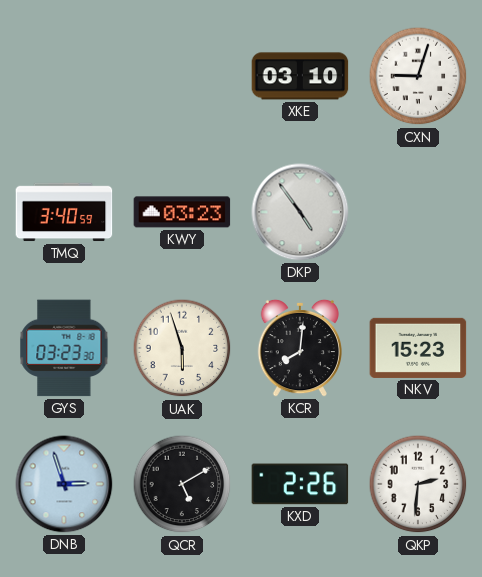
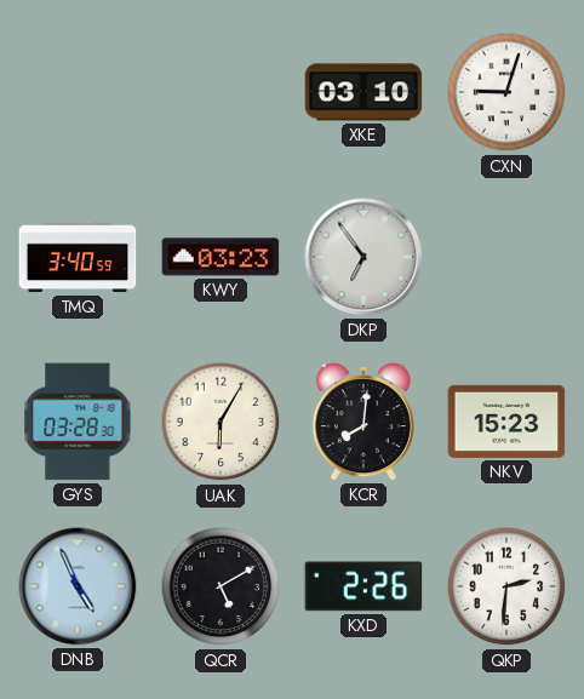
DKP: 4:54 -> 6:54
GYS: 03:23 -> 03:28
UAK: 5:57 -> 6:05
DNB: 2:57 -> 4:56
